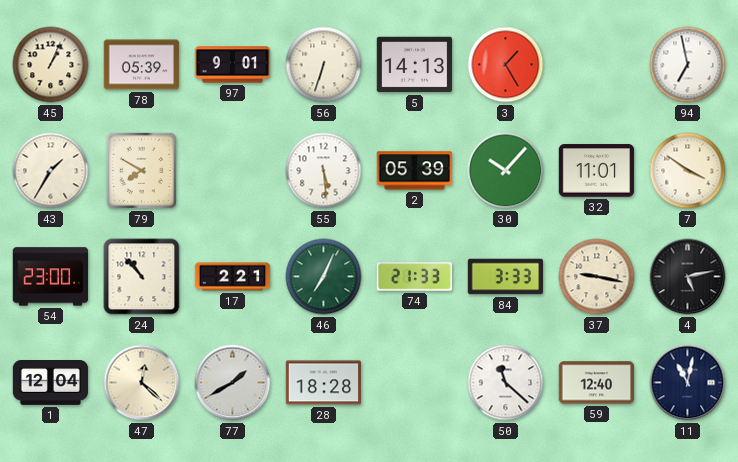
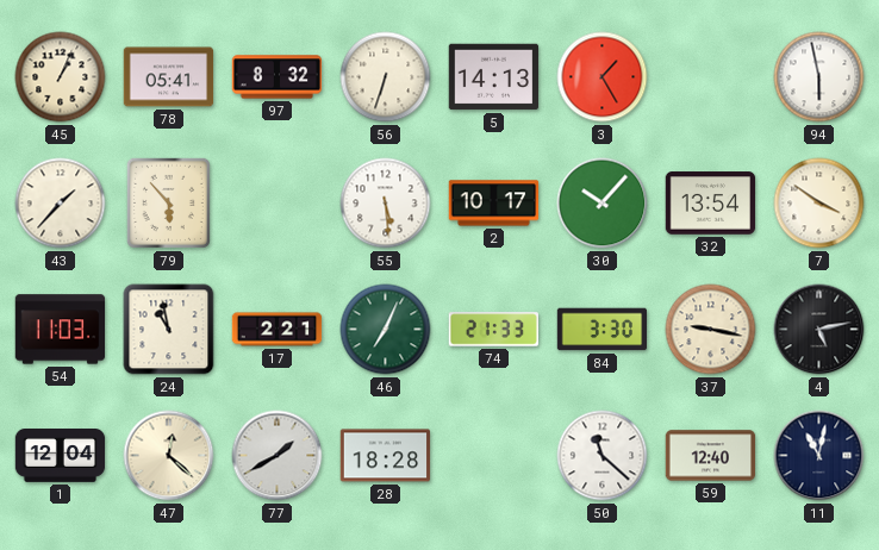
78: 05:39 -> 05:41
97: 9:01 -> 8:32
94: 6:58 -> 5:58
43: 1:35 -> 1:37
79: 7:50 -> 5:53
2: 05:39 -> 10:17
32: 11:01 -> 13:54
54: 23:00 -> 11:03
24: 10:53 -> 10:58
84: 3:33 -> 3:30
